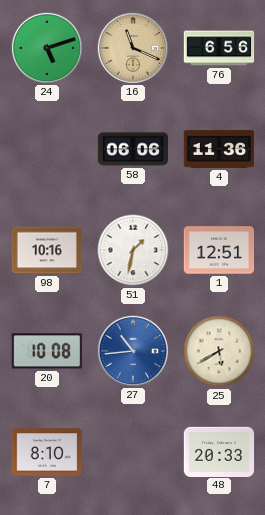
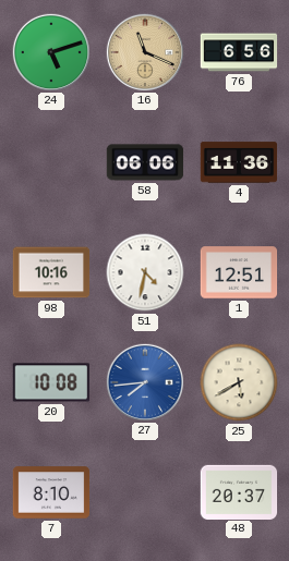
51: 1:32 -> 4:32
27: 10:44 -> 7:44
48: 20:33 -> 20:37
